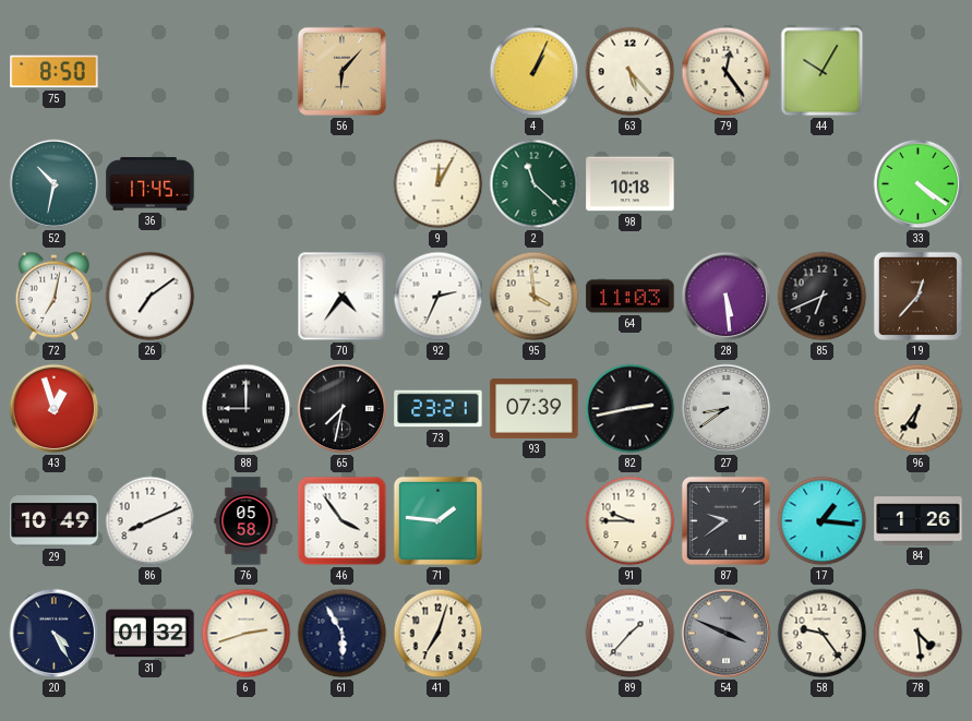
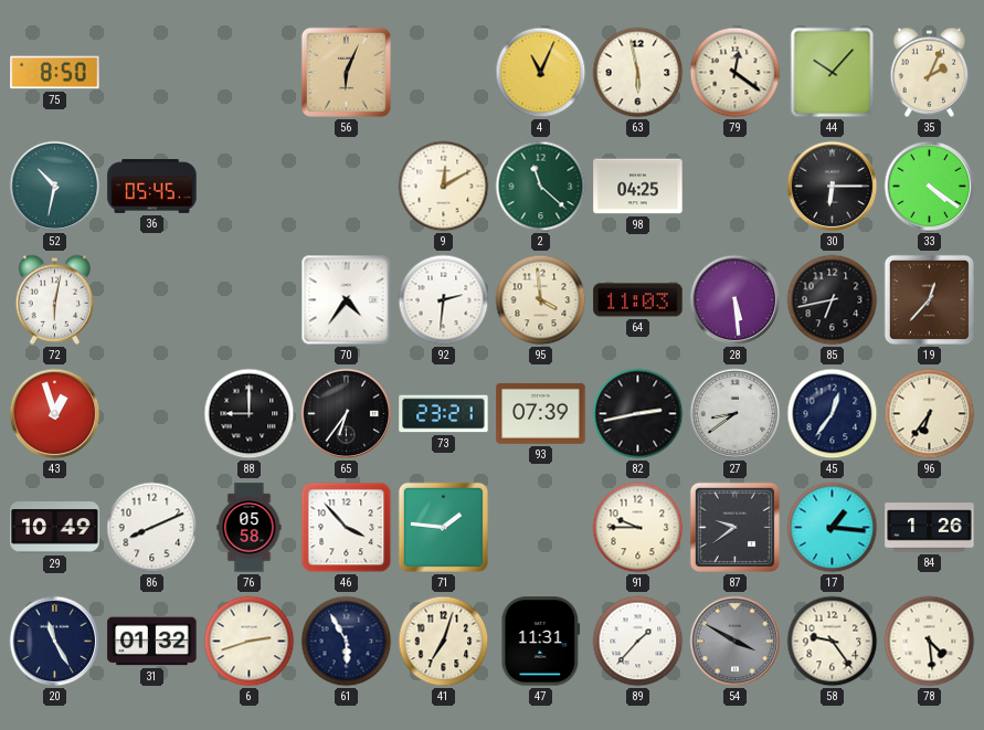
56: 6:07 -> 6:04
4: 1:04 -> 11:04
63: 5:23 -> 5:58
79: 12:24 -> 12:21
44: 10:05 -> 10:07
35: none -> 2:04
36: 17:45 -> 05:45
9: 12:05 -> 12:10
98: 10:18 -> 04:25
30: none -> 6:15
72: 7:02 -> 6:02
26: 7:09 -> none
92: 2:34 -> 2:31
85: 6:41 -> 6:43
65: 7:32 -> 6:36
45: none -> 12:36
46: 3:54 -> 3:53
20: 4:25 -> 11:25
47: none -> 11:31
54: 3:49 -> 3:50
